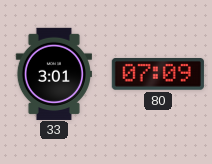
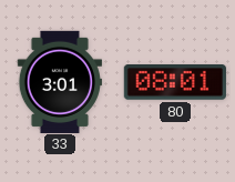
80: 07:09 -> 08:01
